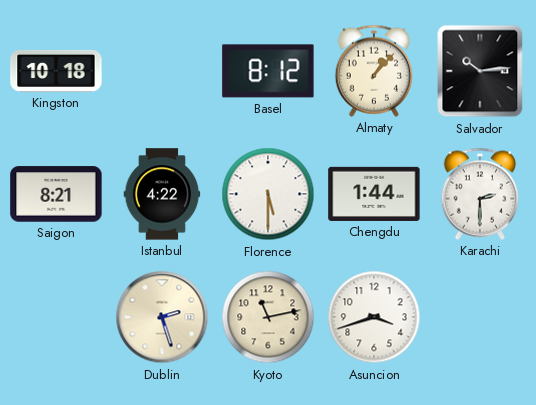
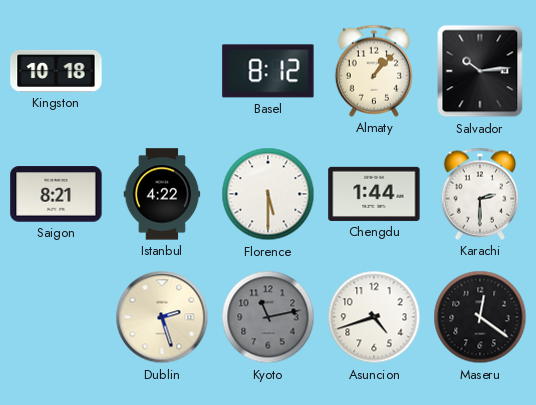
Kyoto dial: cream -> grey
Asuncion: 3:42 -> 4:42
Maseru: none -> 12:21
